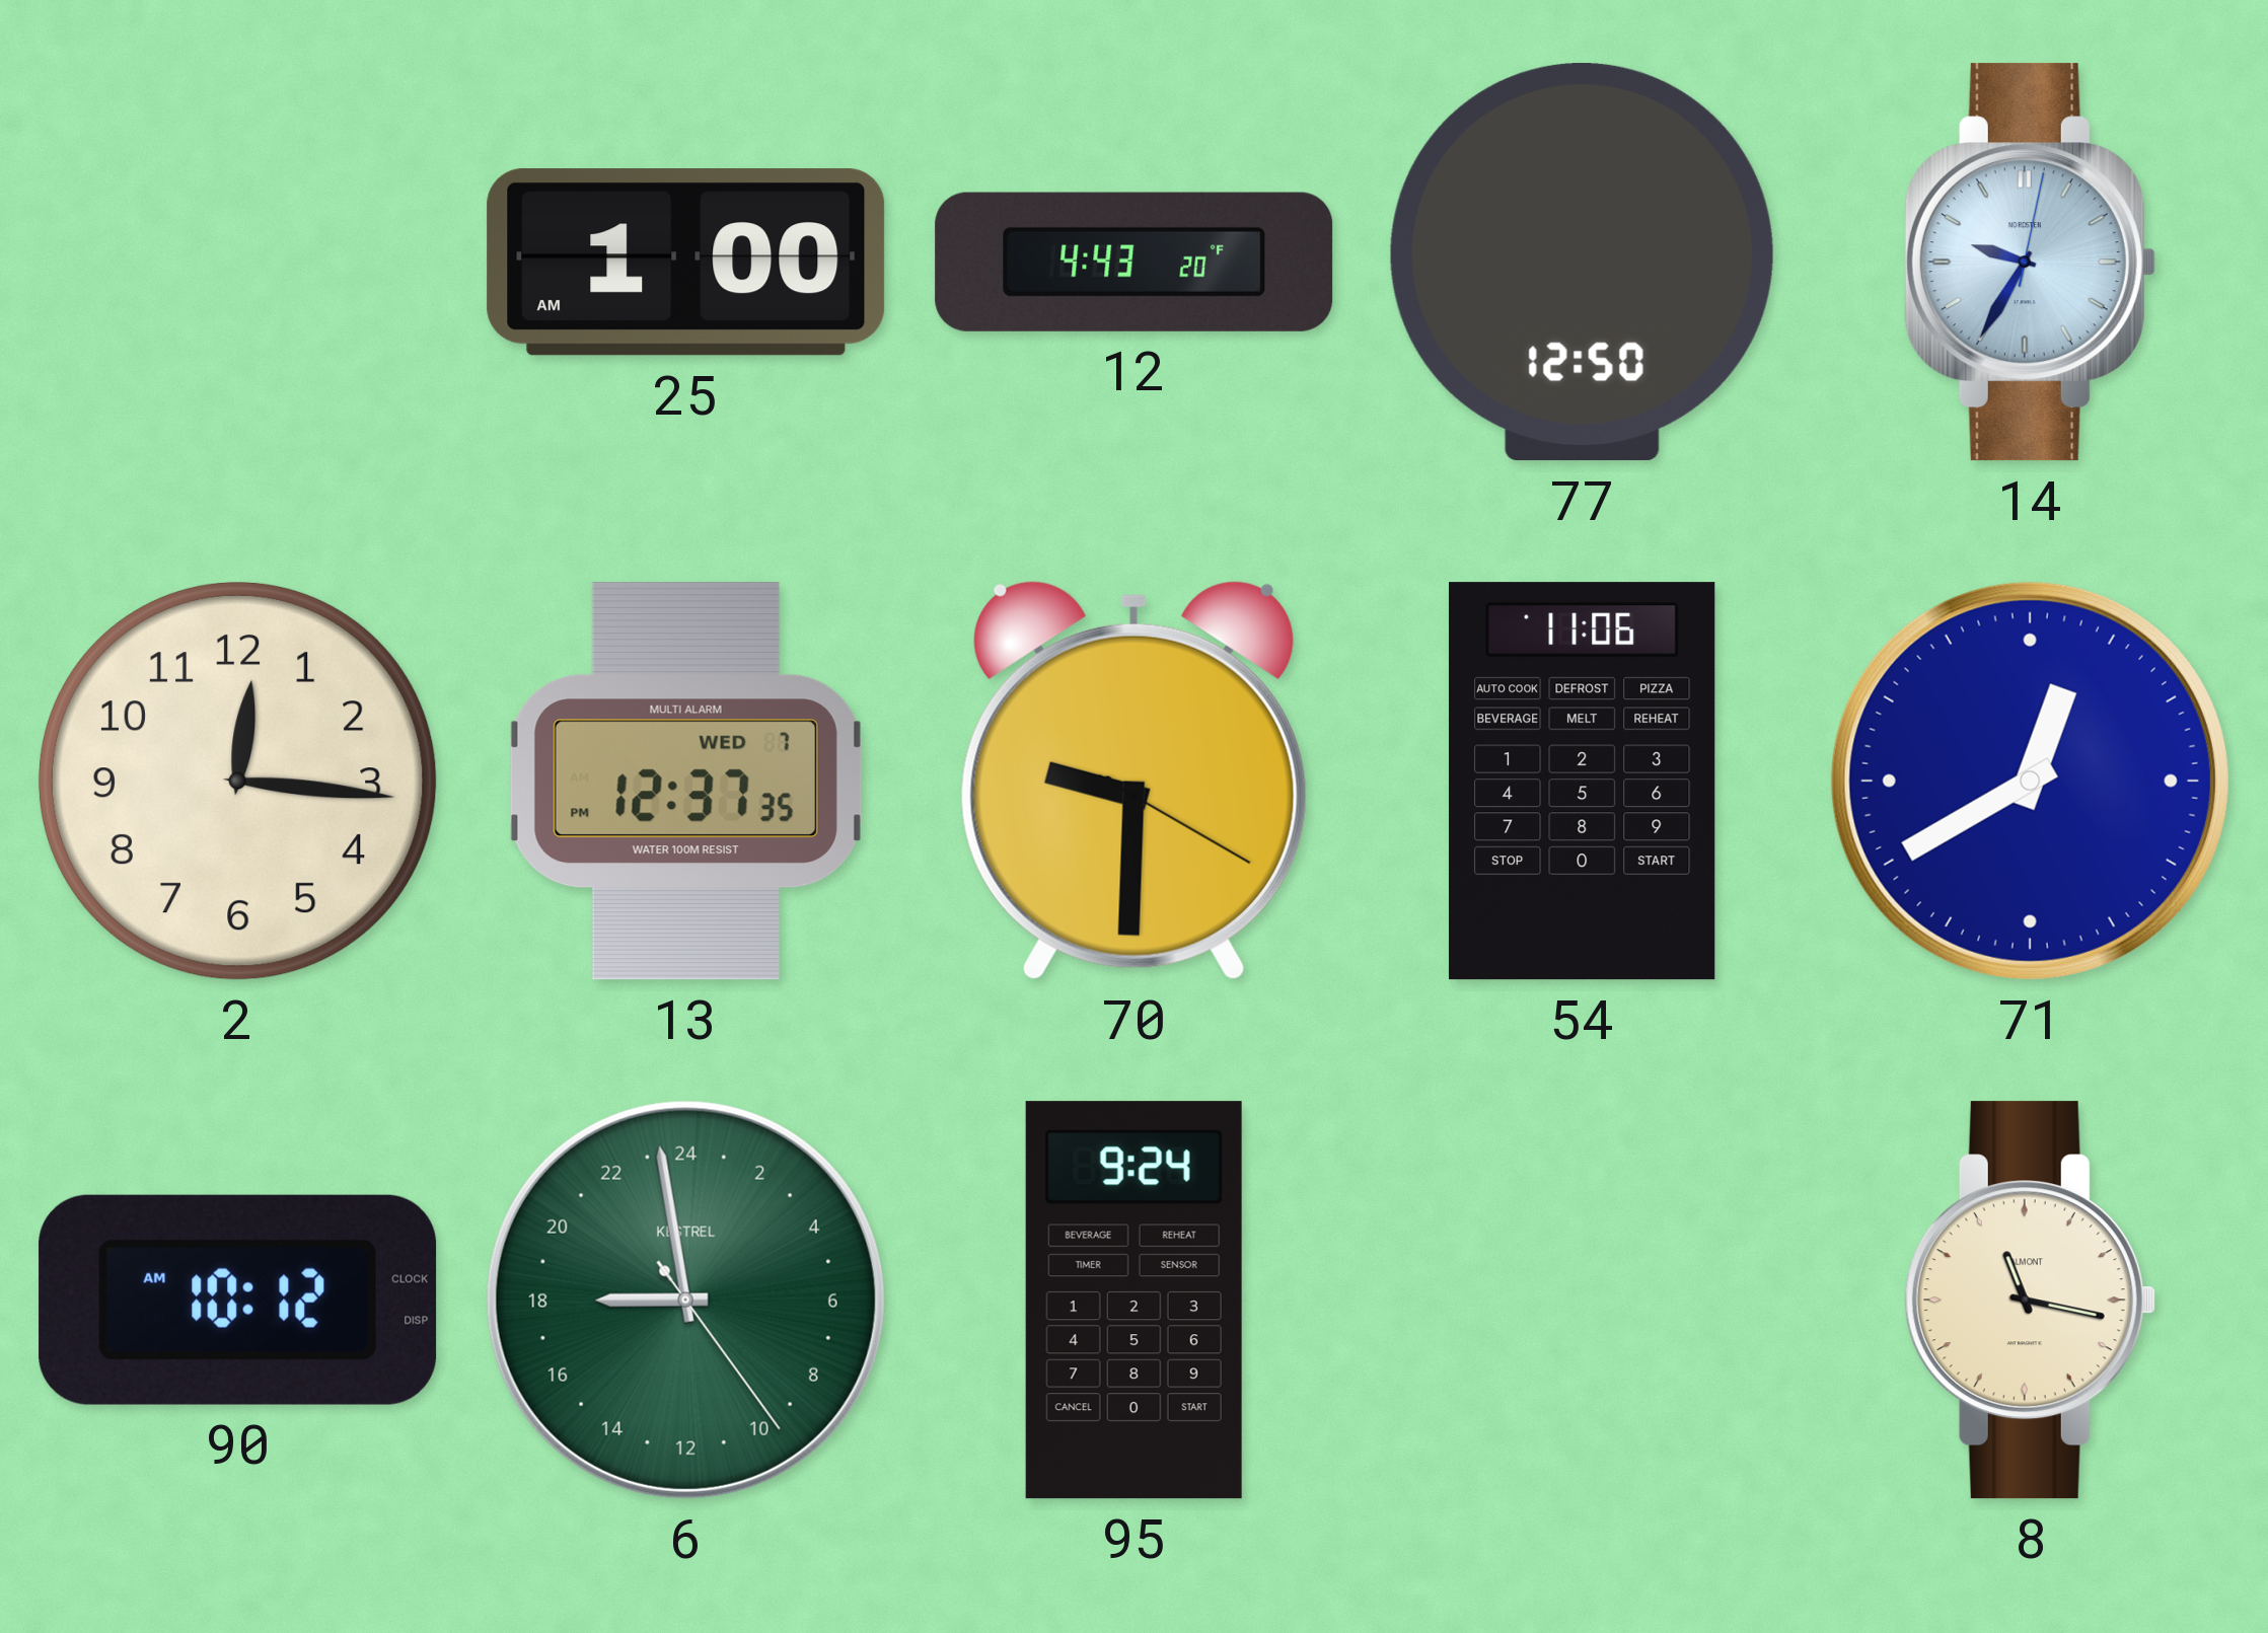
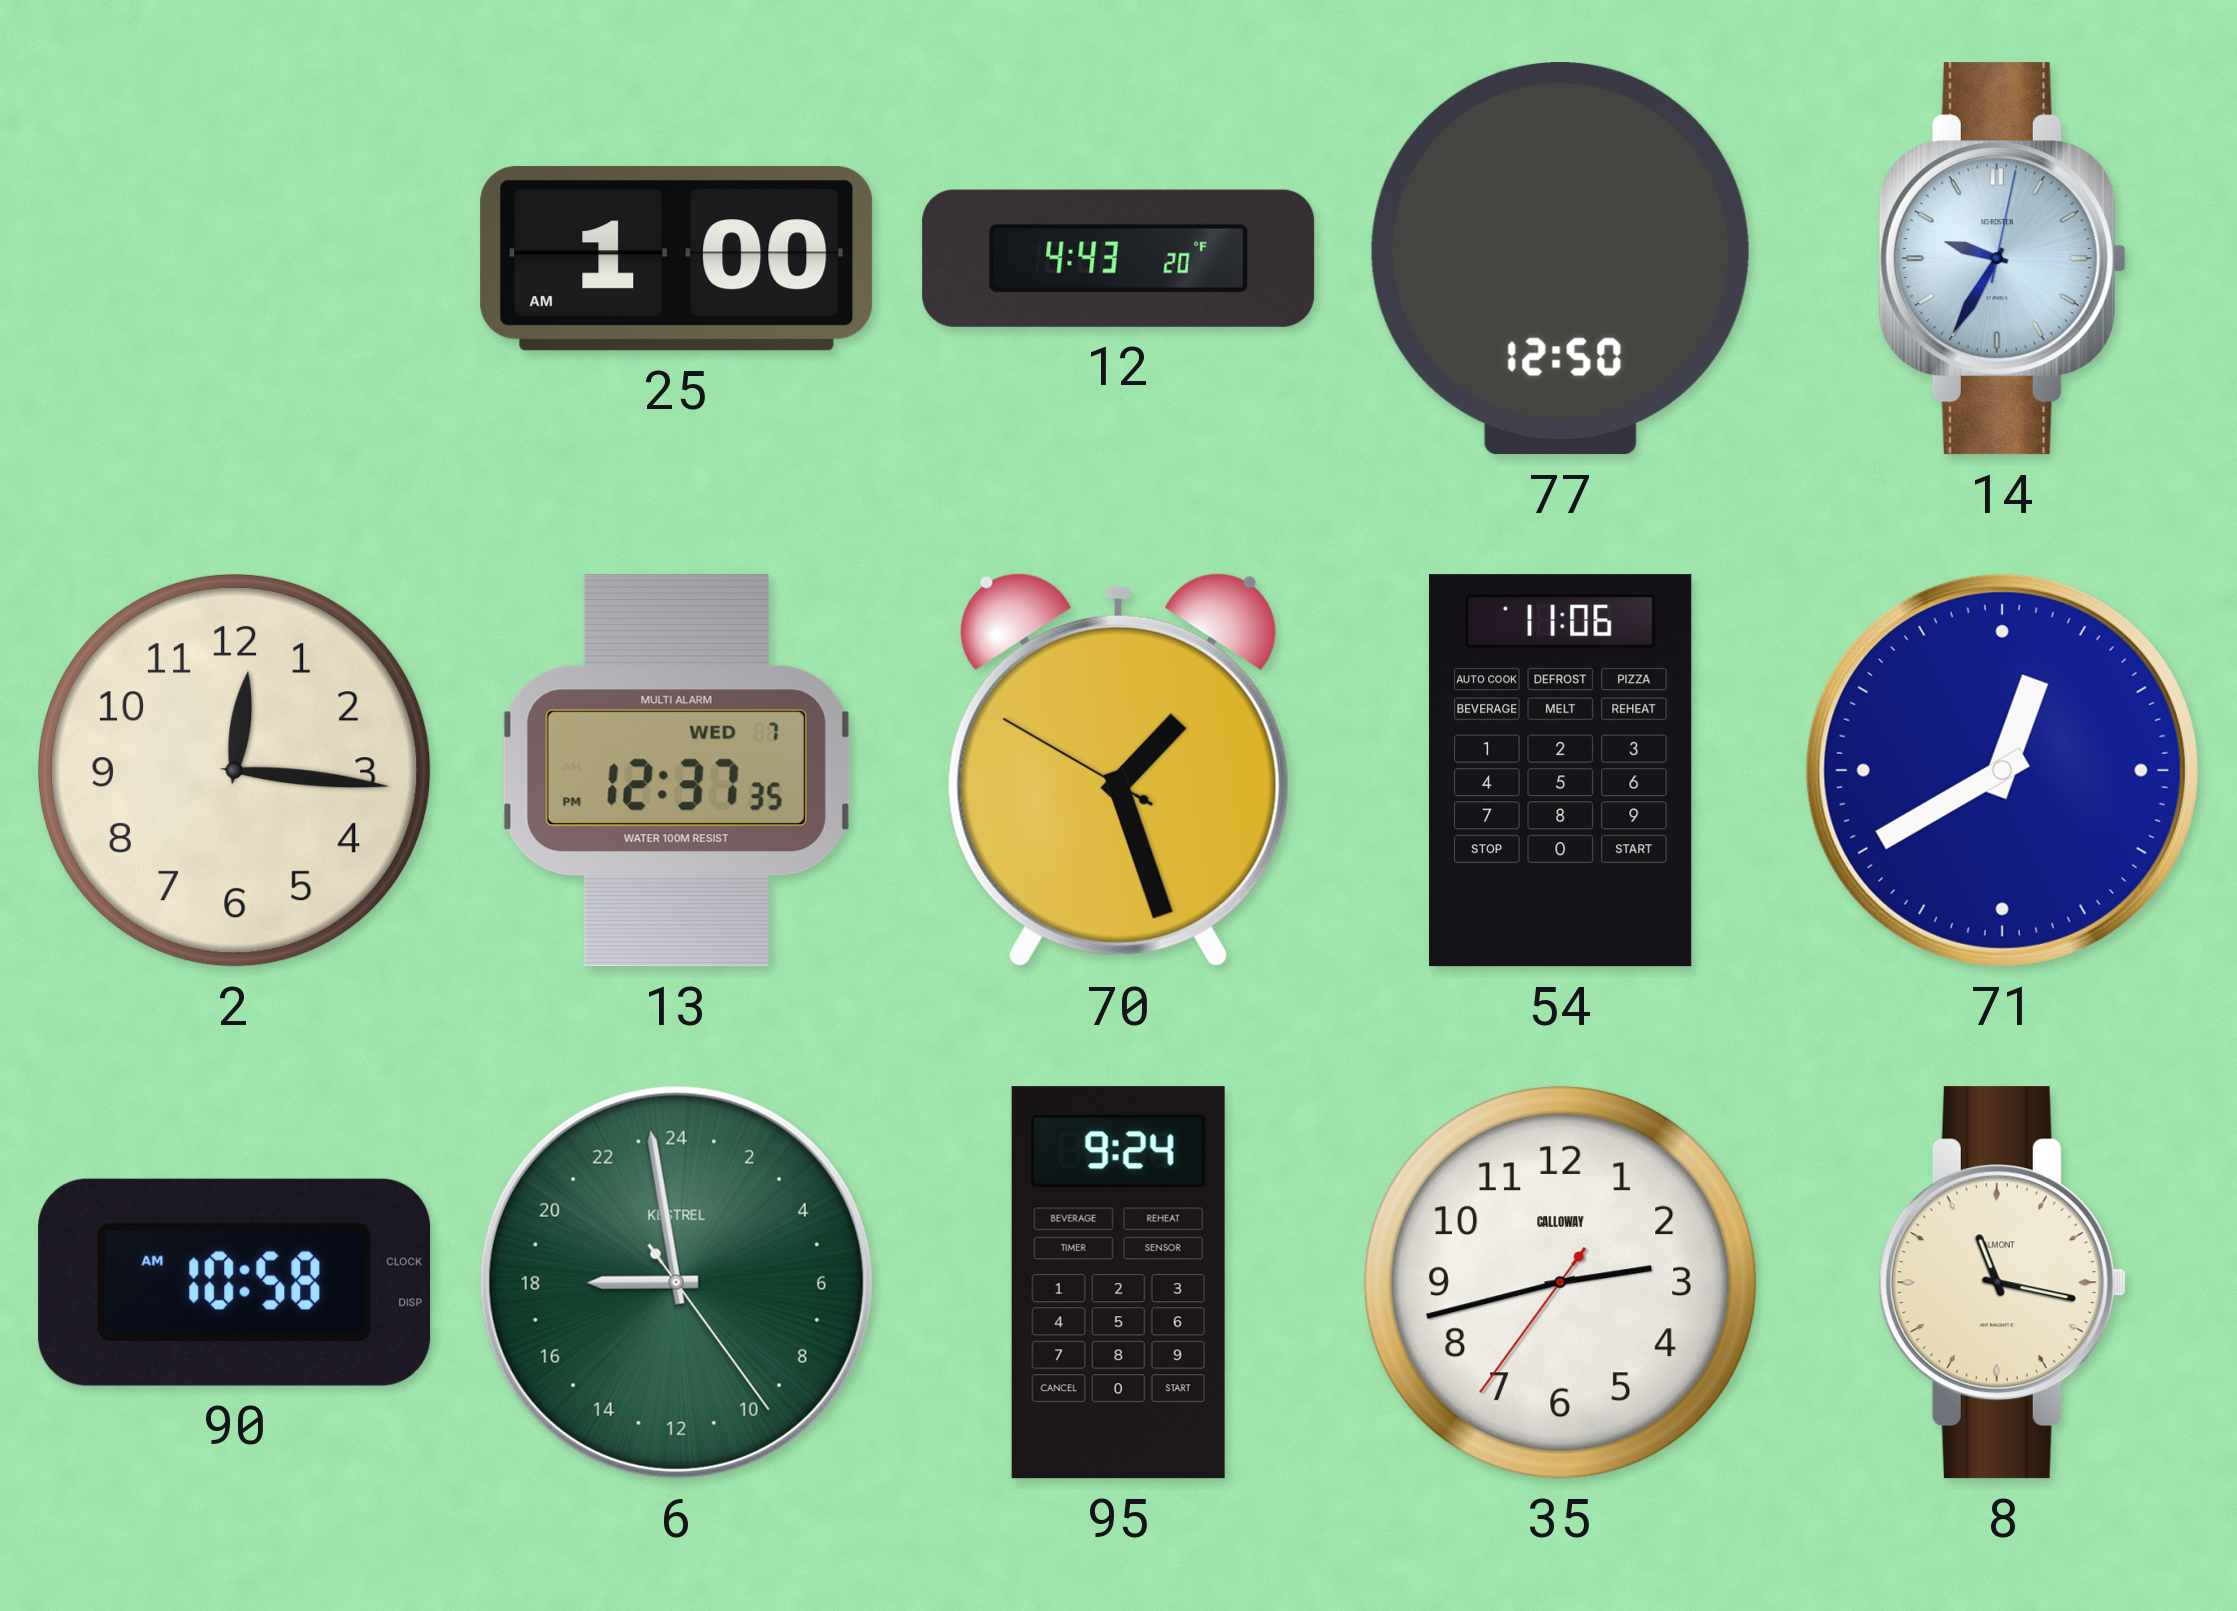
70: 9:30 -> 1:26
90: 10:12 -> 10:58
35: none -> 2:42
